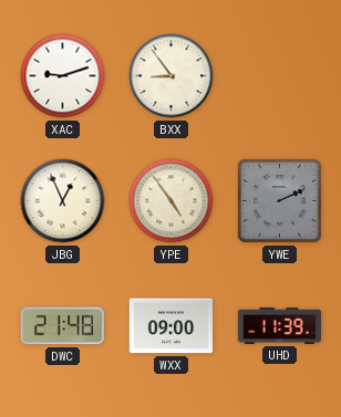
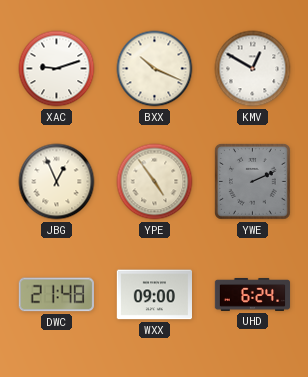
BXX: 8:54 -> 10:19
KMV: none -> 12:50
UHD: 11:39 -> 6:24
